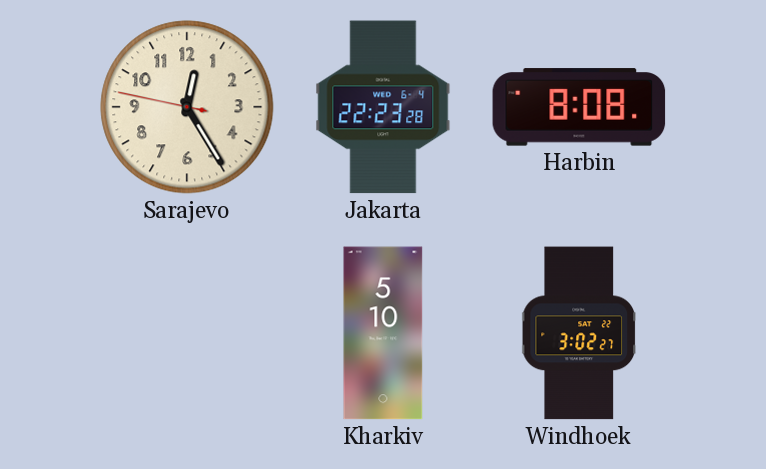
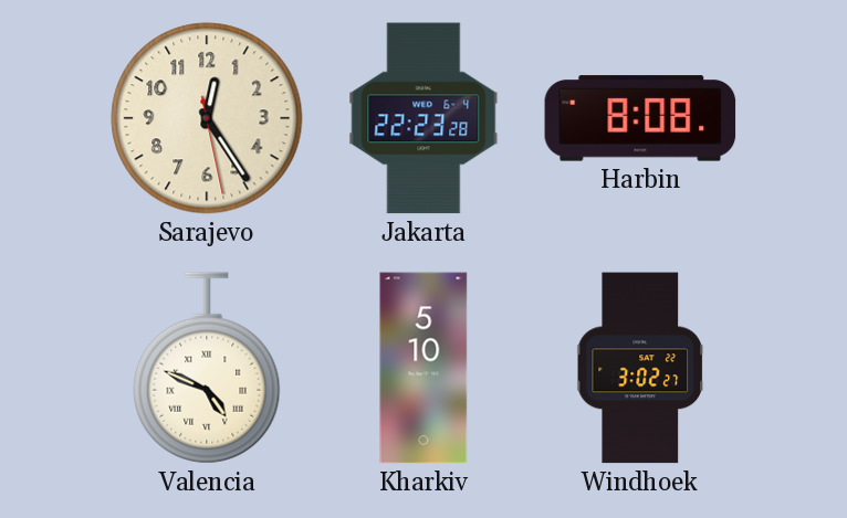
Sarajevo: 12:24:47 -> 12:24:28
Valencia: none -> 4:49
